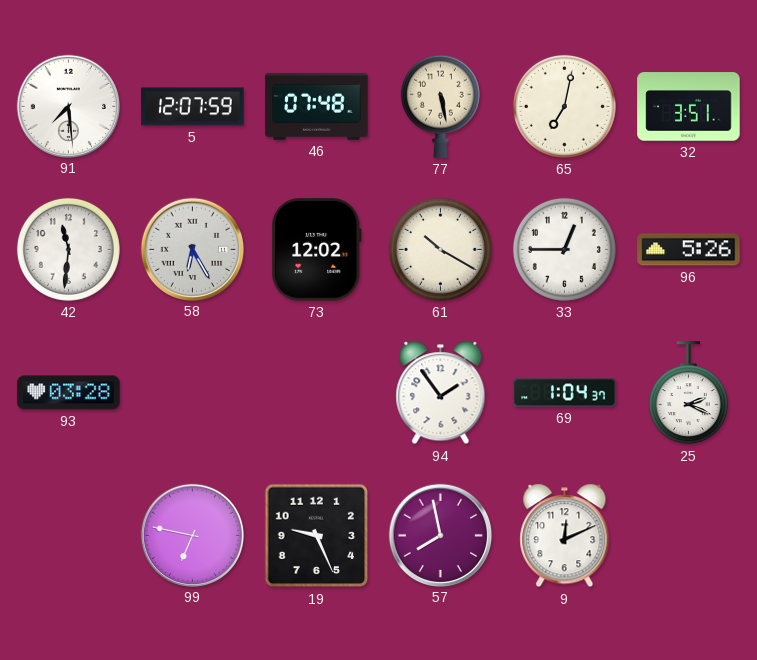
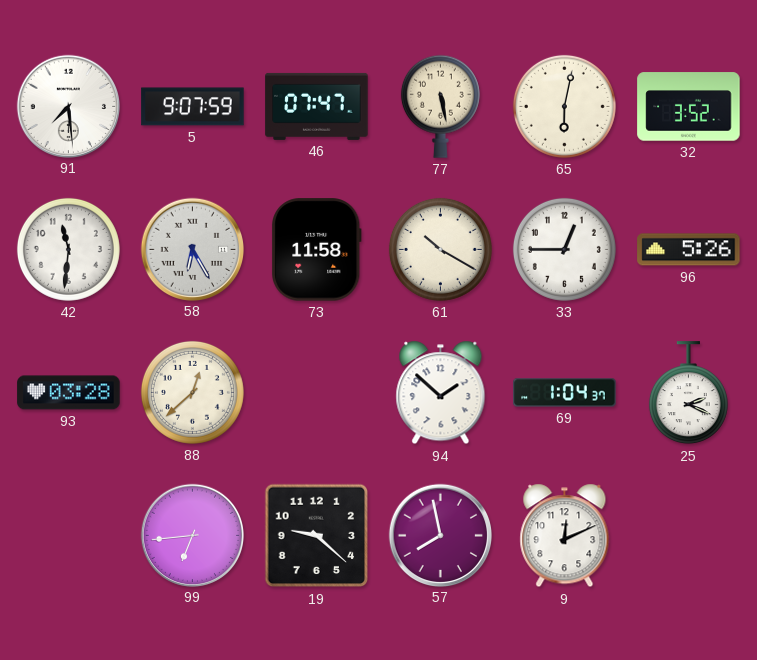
5: 12:07 -> 9:07
46: 07:48 -> 07:47
65: 7:02 -> 6:02
32: 3:51 -> 3:52
73: 12:02 -> 11:58
88: none -> 12:38
94: 1:54 -> 1:52
99: 6:47 -> 6:44
19: 9:26 -> 9:22
